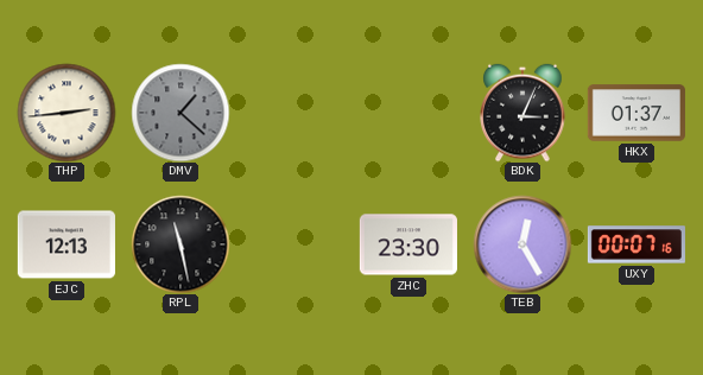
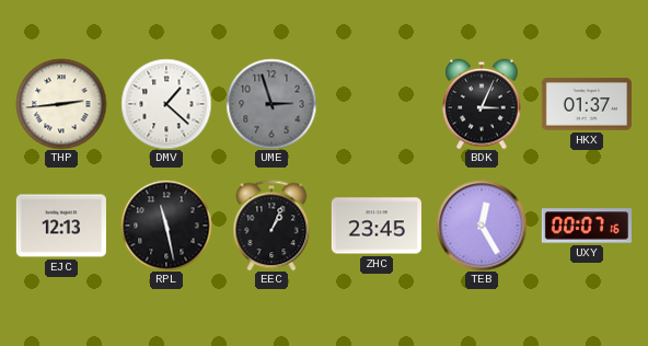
DMV dial: grey -> white
UME: none -> 2:57
EEC: none -> 1:04
ZHC: 23:30 -> 23:45
